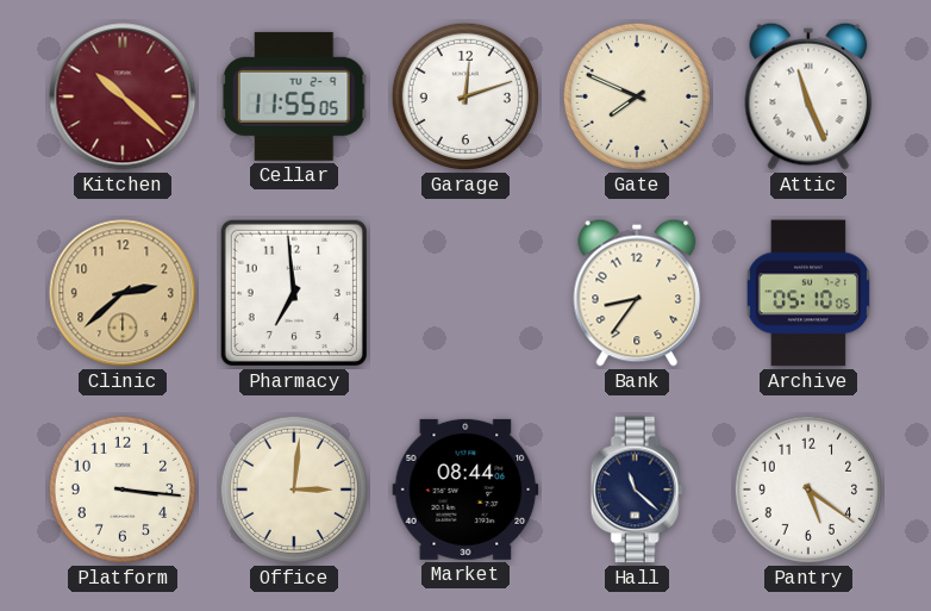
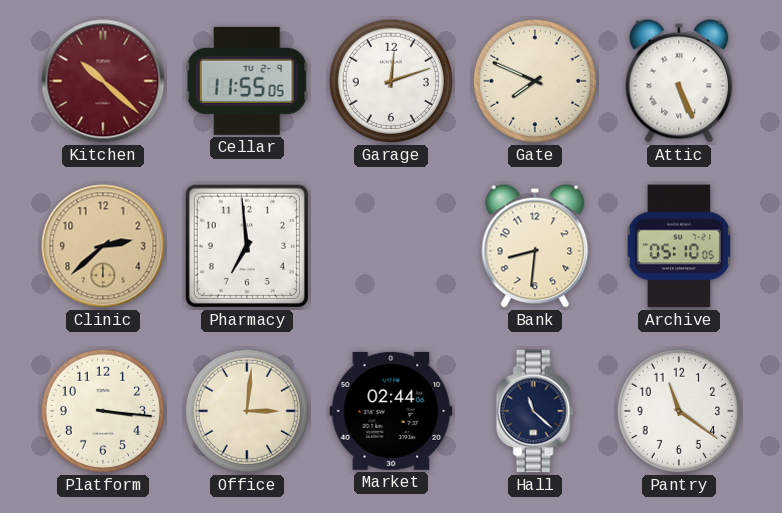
Attic: 11:26 -> 5:26
Bank: 8:36 -> 8:31
Market: 08:44 -> 02:44
Pantry: 5:21 -> 11:21
